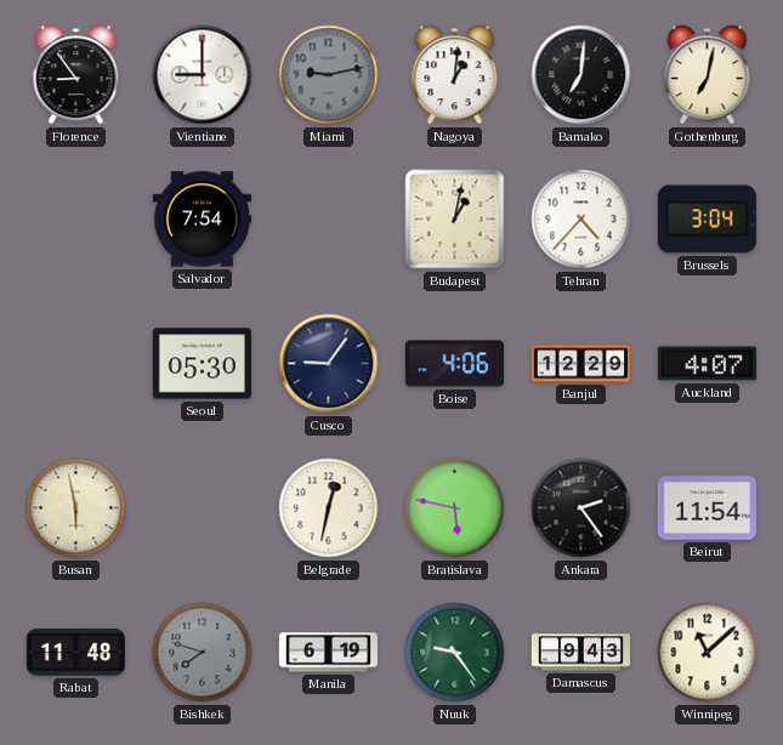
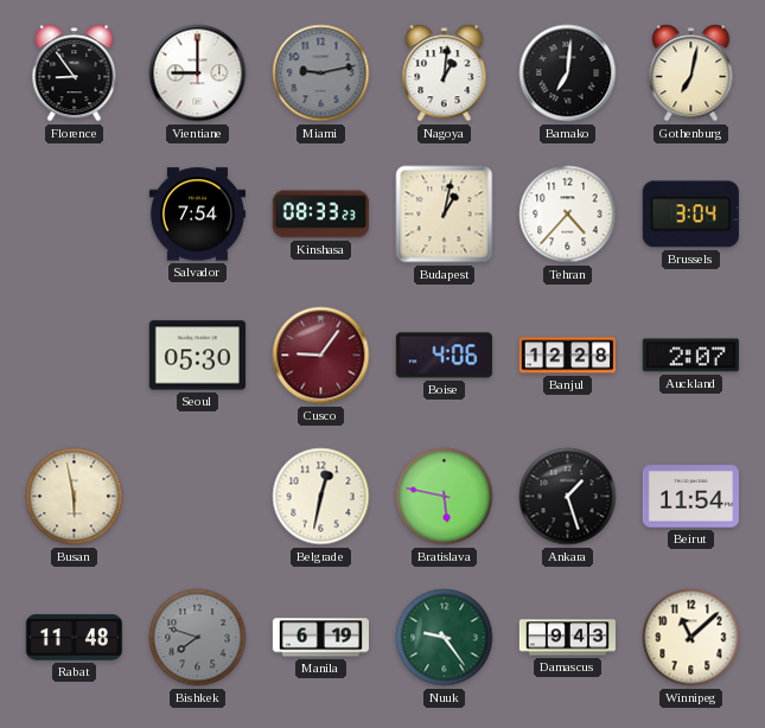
Kinshasa: none -> 08:33
Cusco dial: navy -> burgundy
Banjul: 12:29 -> 12:28
Auckland: 4:07 -> 2:07
Ankara: 2:24 -> 1:27
